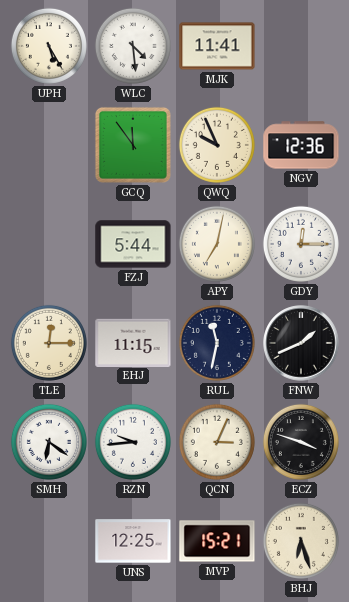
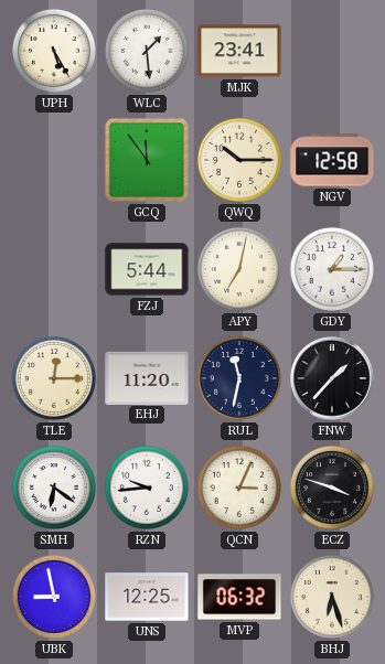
WLC: 4:29 -> 1:29
MJK: 11:41 -> 23:41
QWQ: 9:56 -> 10:15
NGV: 12:36 -> 12:58
GDY: 12:15 -> 1:15
EHJ: 11:15 -> 11:20
FNW: 1:41 -> 1:37
UBK: none -> 8:58
MVP: 15:21 -> 06:32
